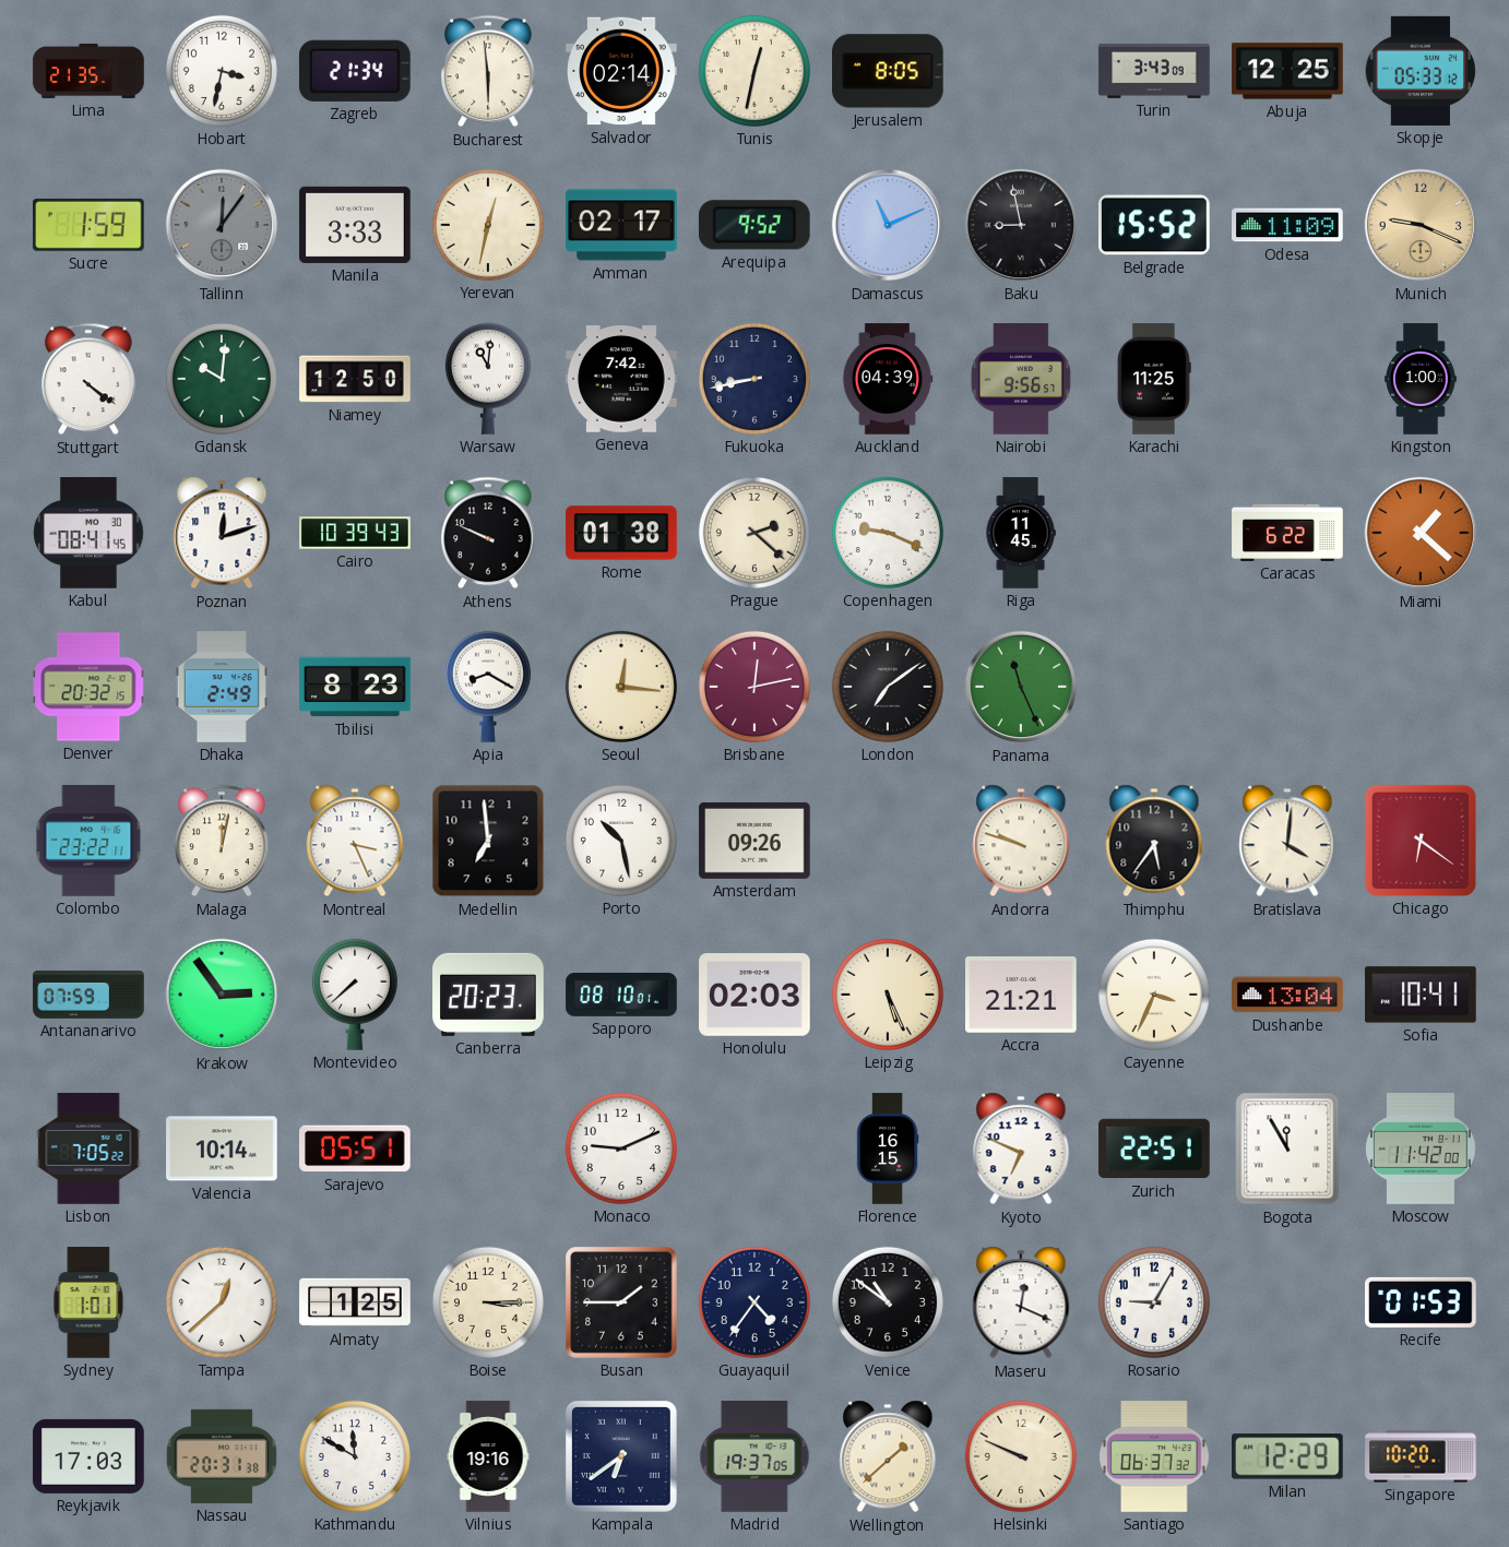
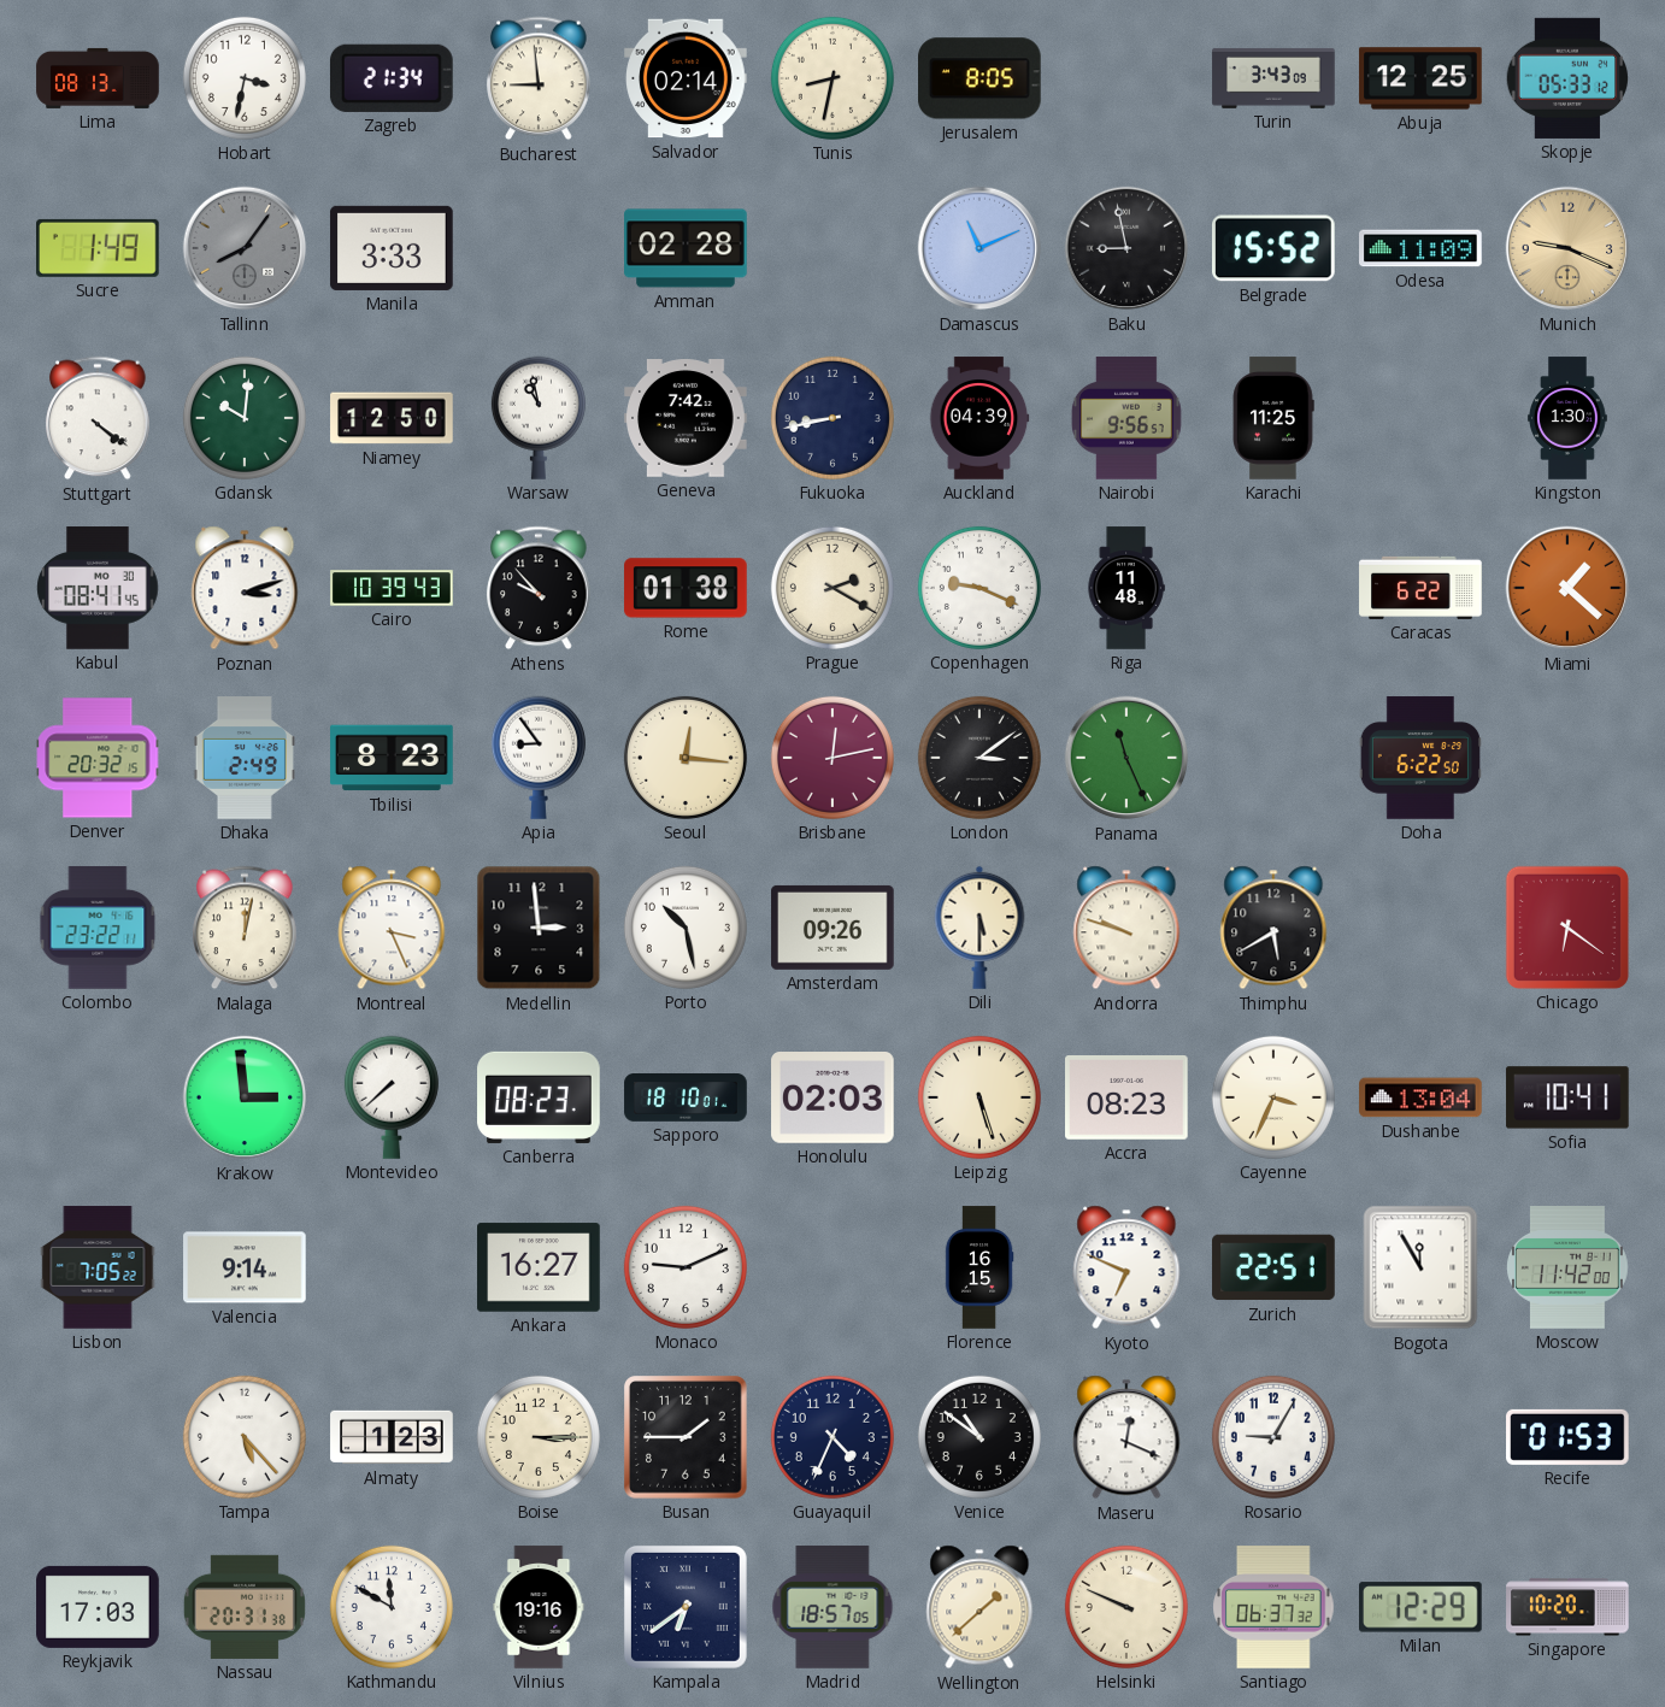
Lima: 21:35 -> 08:13
Bucharest: 5:59 -> 8:59
Tunis: 12:32 -> 8:32
Sucre: 1:59 -> 1:49
Tallinn: 12:06 -> 8:06
Yerevan: 12:32 -> none
Amman: 02:17 -> 02:28
Arequipa: 9:52 -> none
Warsaw: 11:01 -> 10:58
Kingston: 1:00 -> 1:30
Poznan: 12:12 -> 3:12
Athens: 9:49 -> 9:53
Prague: 2:22 -> 2:20
Riga: 11:45 -> 11:48
Apia: 8:20 -> 8:54
London: 7:09 -> 3:09
Doha: none -> 6:22
Medellin: 6:59 -> 2:59
Dili: none -> 5:30
Thimphu: 5:36 -> 5:40
Bratislava: 4:01 -> none
Antananarivo: 07:59 -> none
Krakow: 2:54 -> 2:59
Canberra: 20:23 -> 08:23
Sapporo: 08:10 -> 18:10
Leipzig: 5:26 -> 5:27
Accra: 21:21 -> 08:23
Valencia: 10:14 -> 9:14
Sarajevo: 05:51 -> none
Ankara: none -> 16:27
Sydney: 1:01 -> none
Tampa: 12:38 -> 5:23
Almaty: 1:25 -> 1:23
Guayaquil: 4:36 -> 4:34
Madrid: 19:37 -> 18:57
